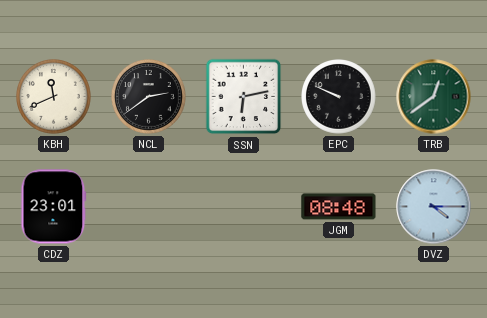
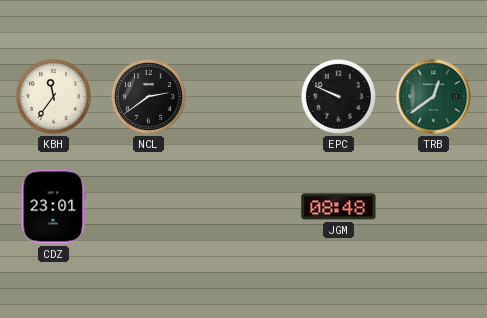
KBH: 11:41 -> 11:36
SSN: 6:13 -> none
DVZ: 4:15 -> none
